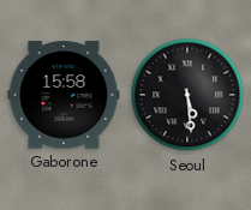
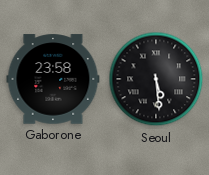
Gaborone: 15:58 -> 23:58
